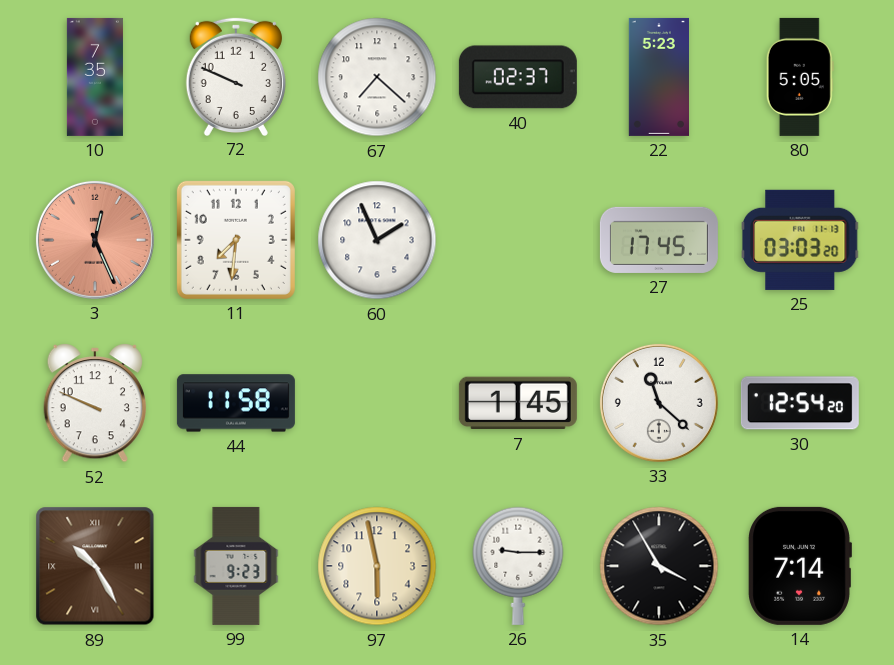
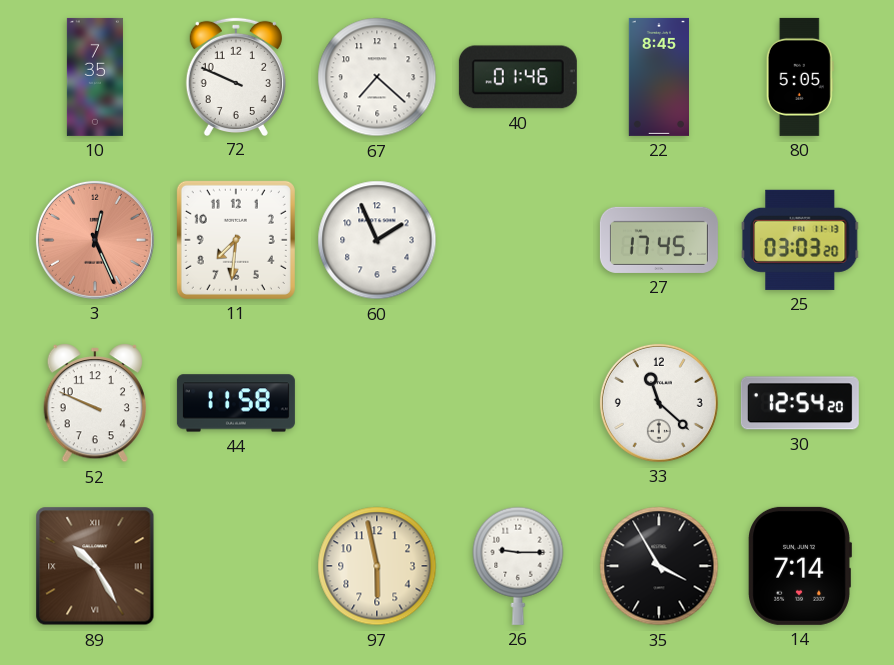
40: 02:37 -> 01:46
22: 5:23 -> 8:45
7: 1:45 -> none
99: 9:23 -> none
